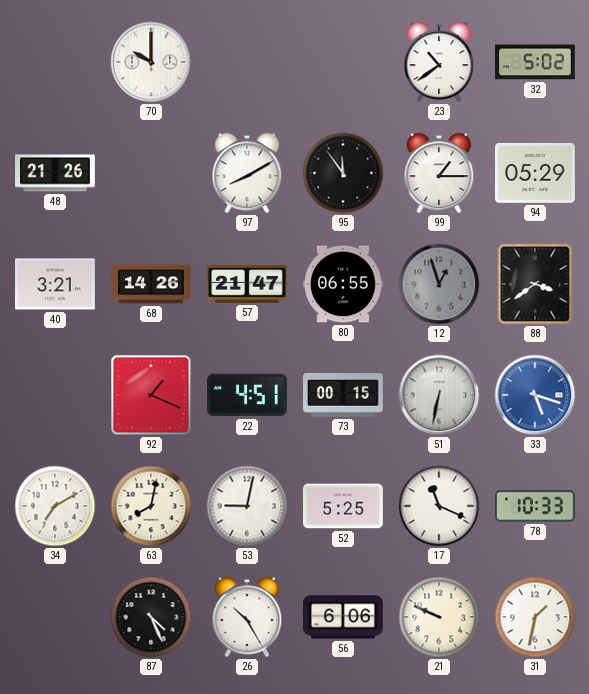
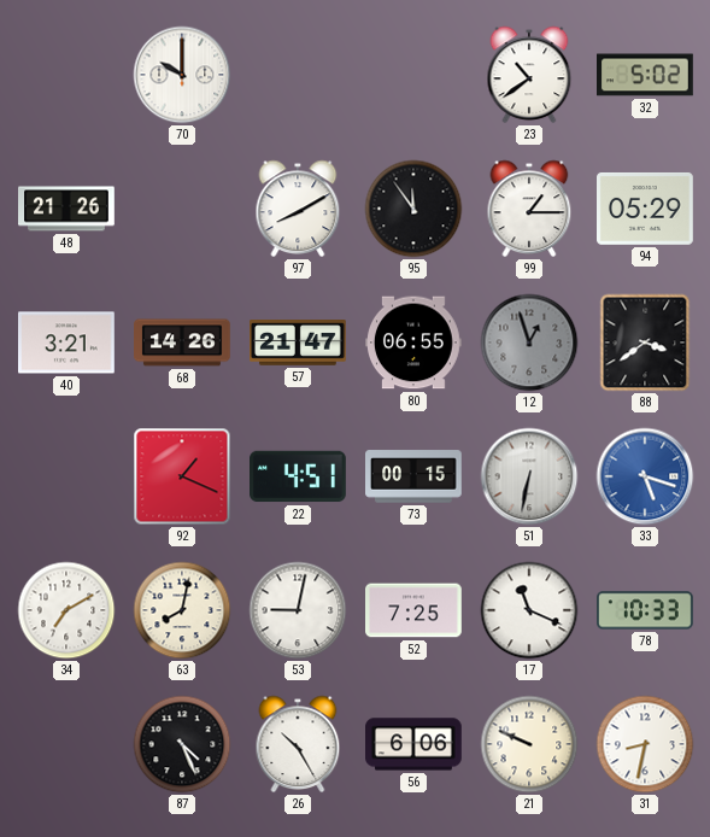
52: 5:25 -> 7:25
31: 1:32 -> 8:32
